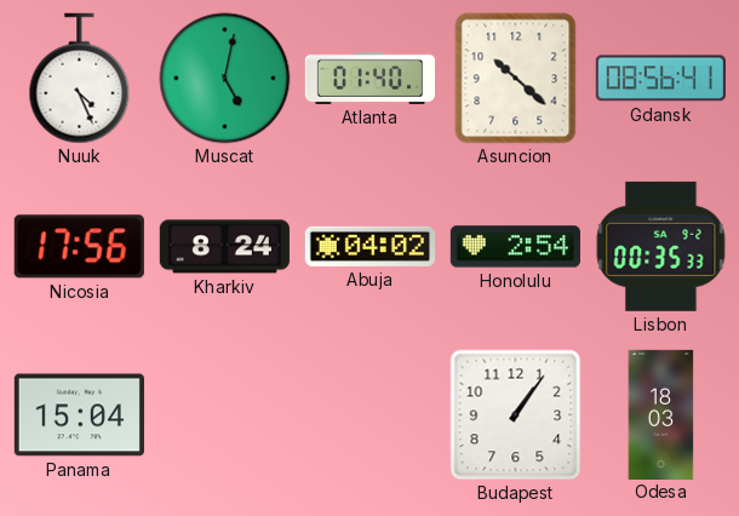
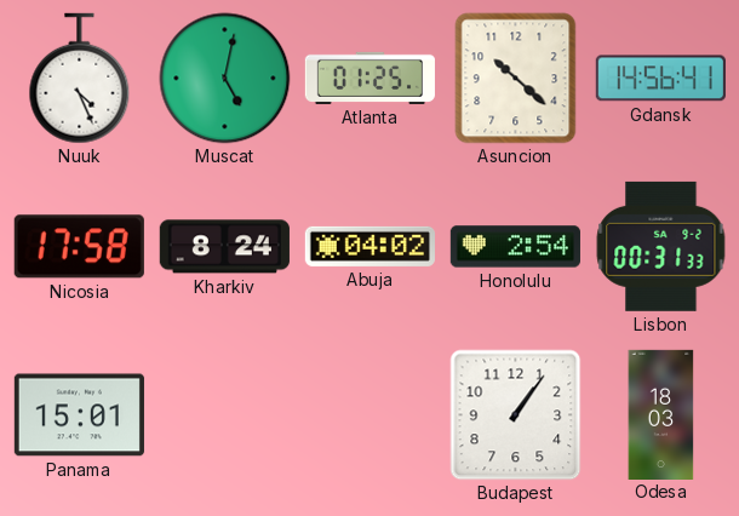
Atlanta: 01:40 -> 01:25
Gdansk: 08:56 -> 14:56
Nicosia: 17:56 -> 17:58
Lisbon: 00:35 -> 00:31
Panama: 15:04 -> 15:01
